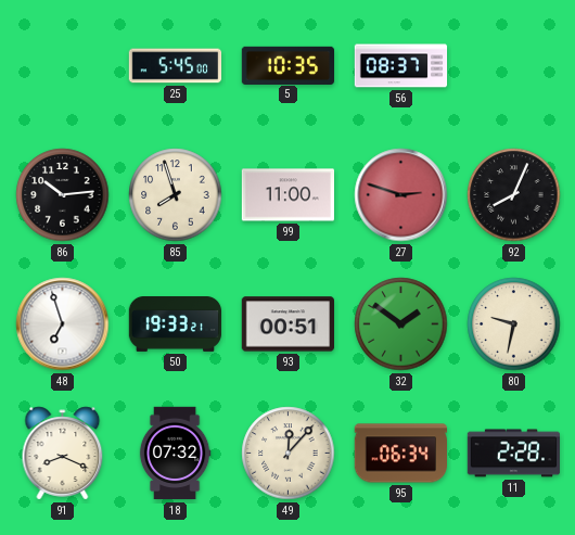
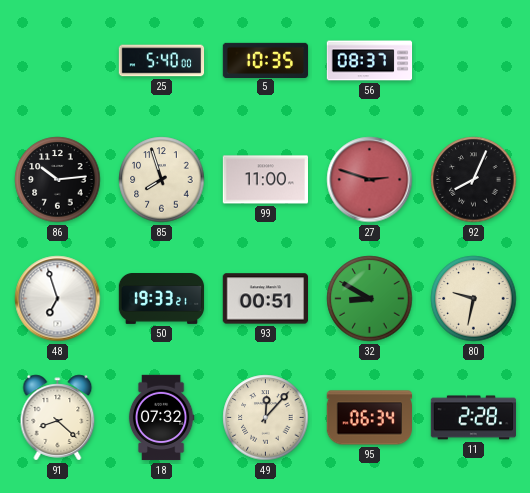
25: 5:45 -> 5:40
32: 1:51 -> 8:50
91: 8:19 -> 8:22
